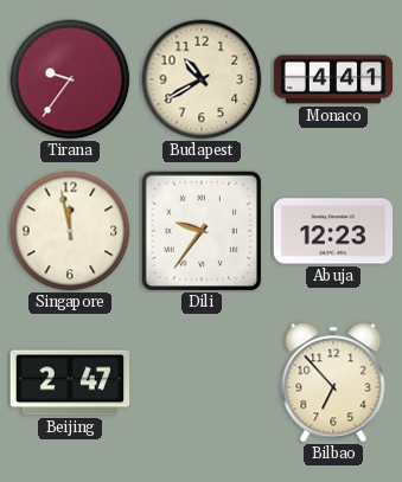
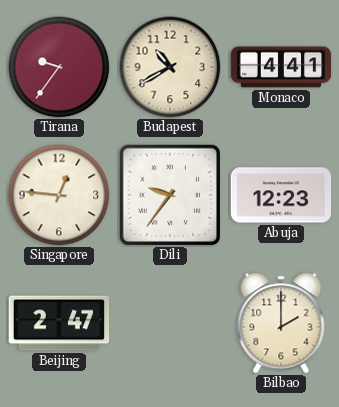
Singapore: 11:58 -> 12:46
Bilbao: 6:53 -> 2:00
